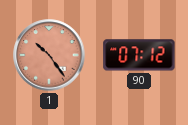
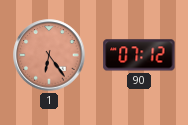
1: 10:24 -> 6:24
